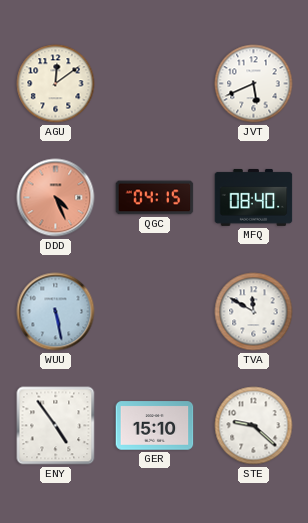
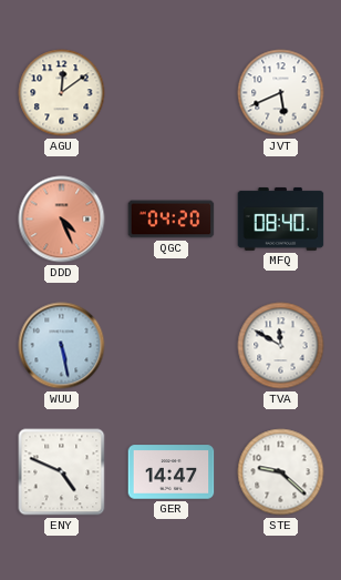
QGC: 04:15 -> 04:20
ENY: 4:54 -> 4:49
GER: 15:10 -> 14:47
